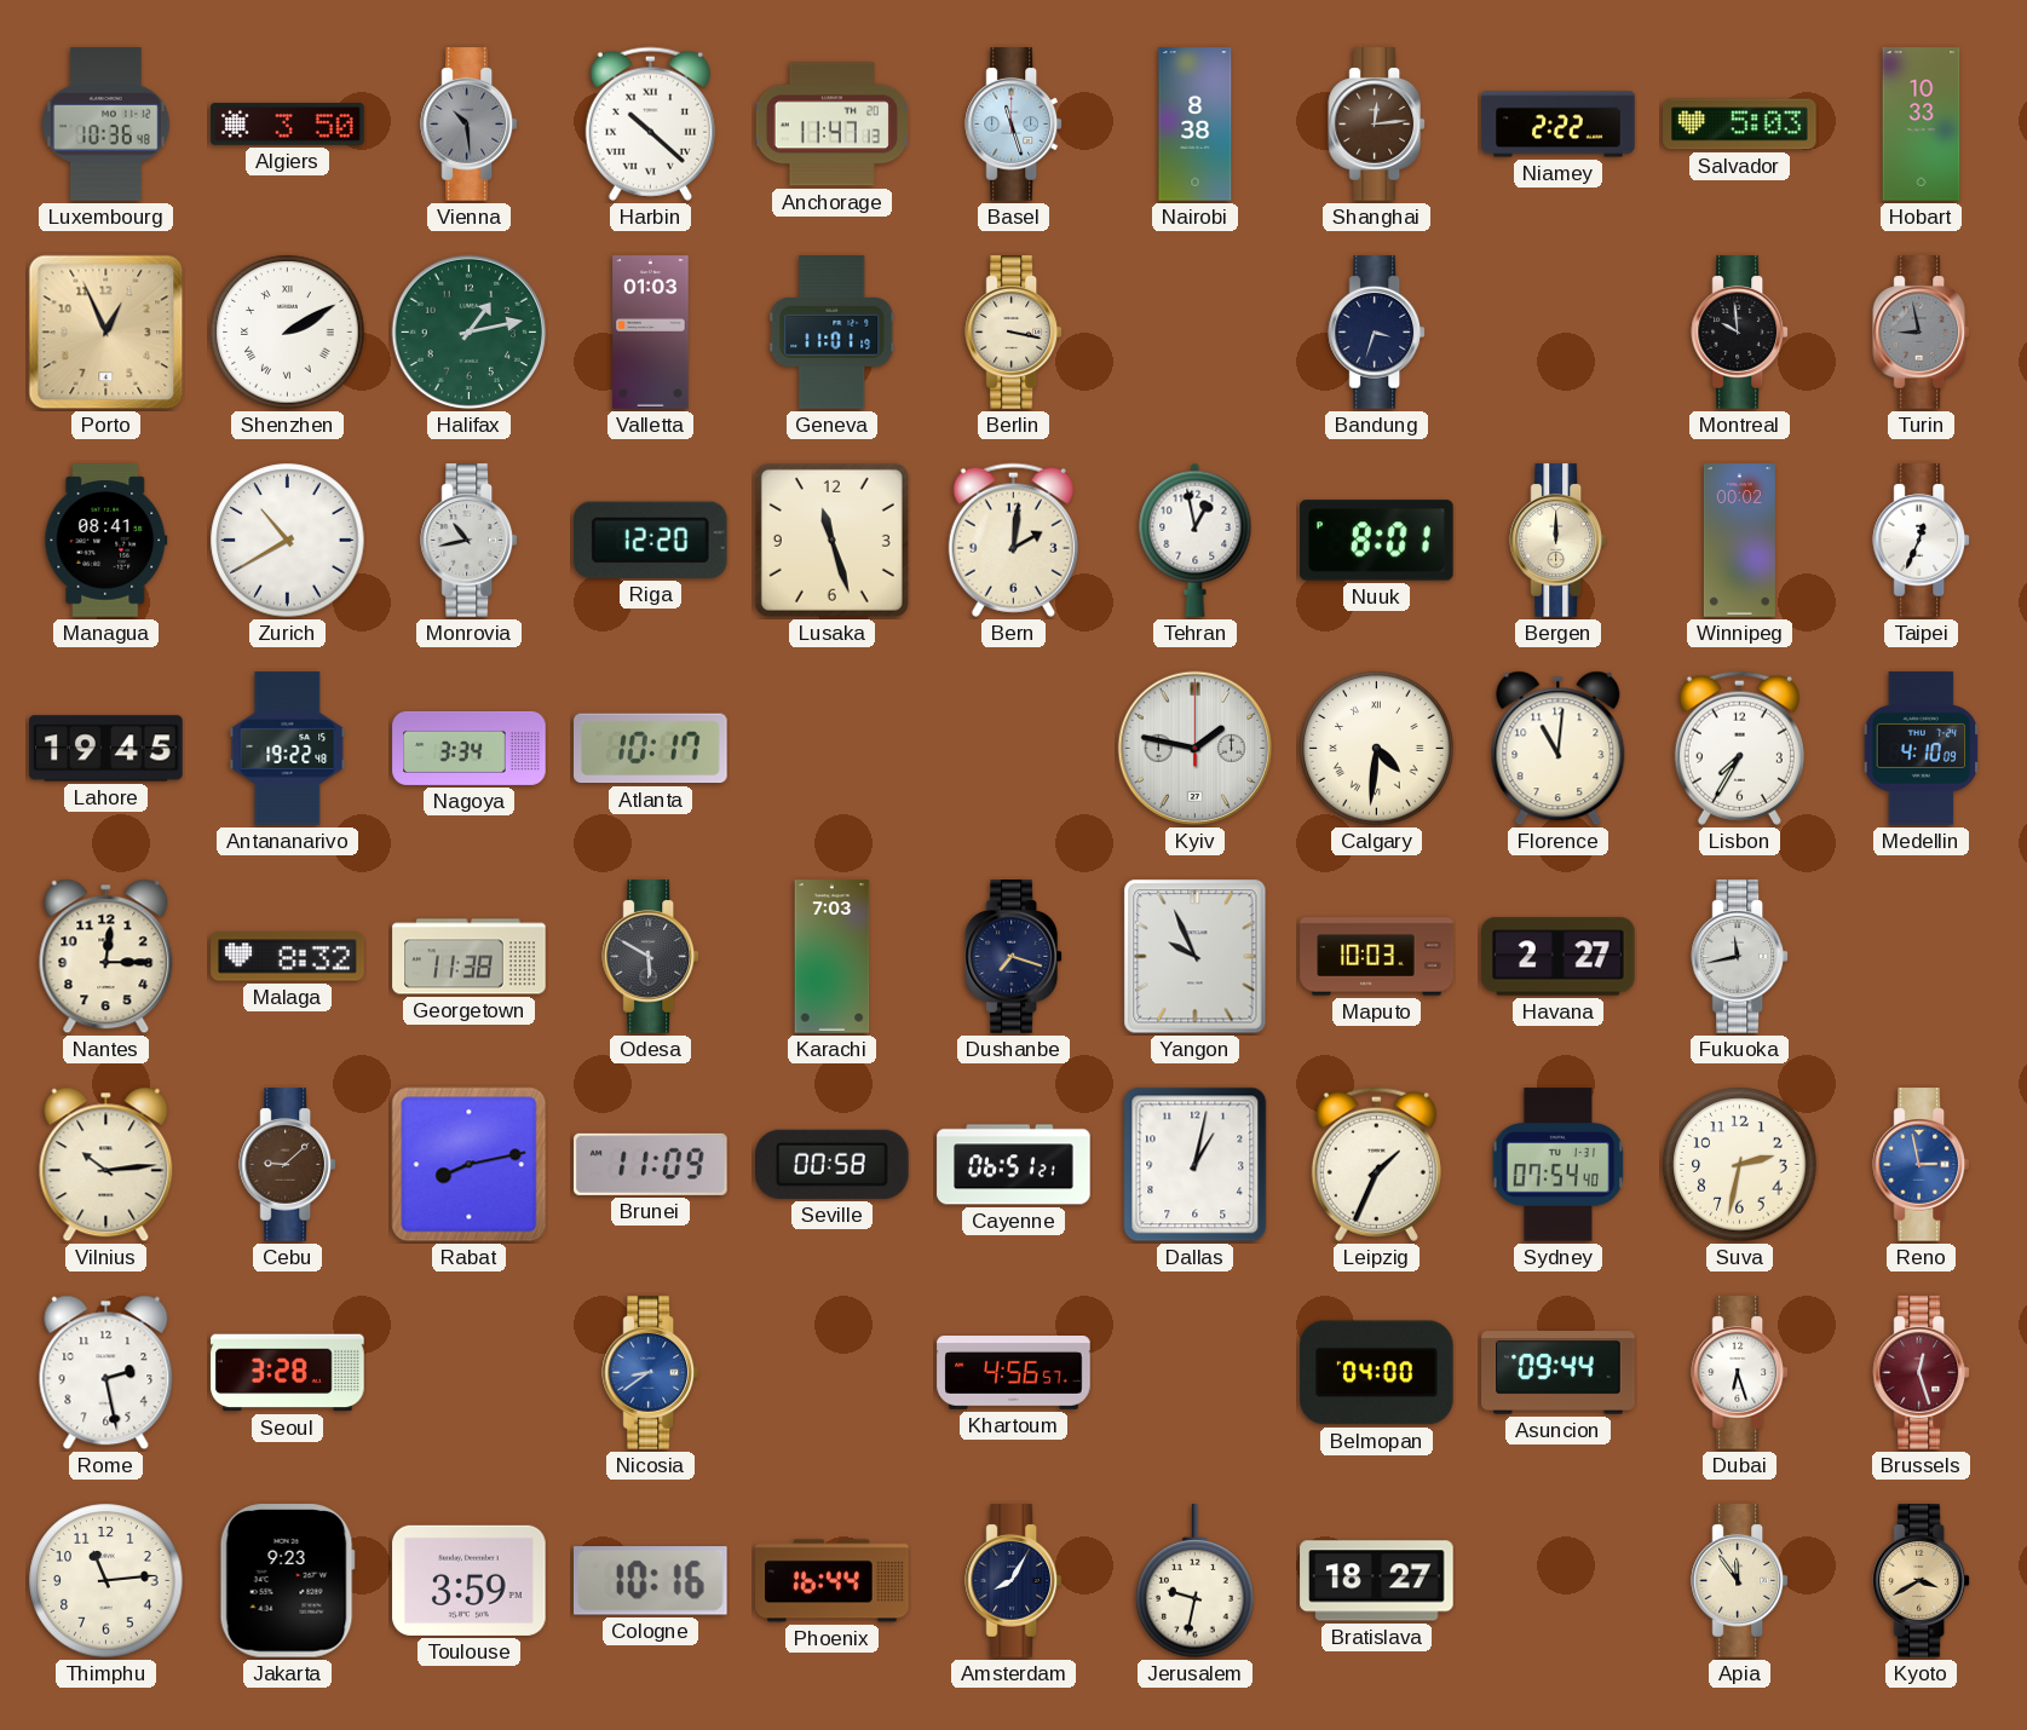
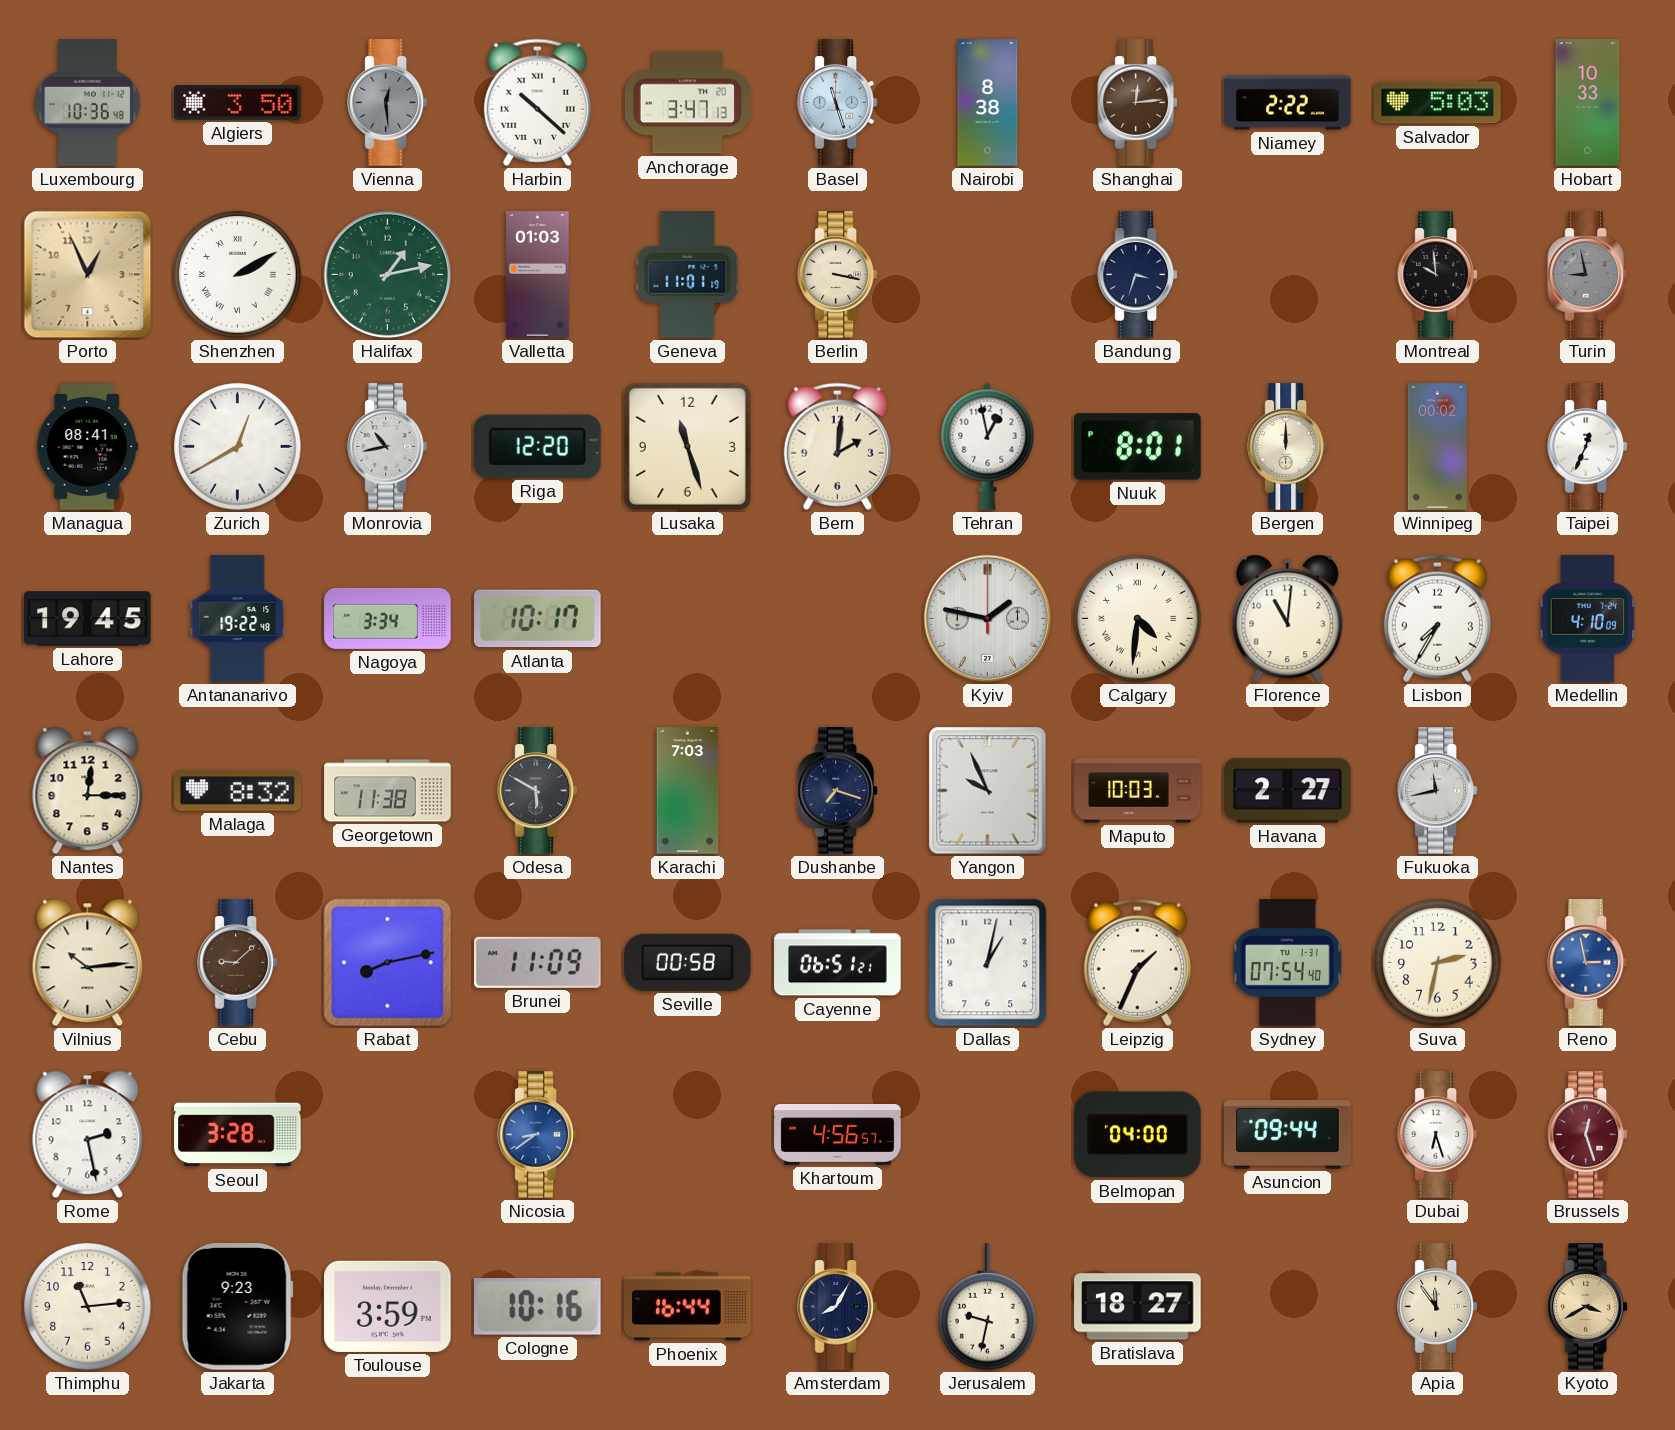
Vienna: 10:29 -> 12:29
Anchorage: 11:47 -> 3:47
Zurich: 10:40 -> 12:40
